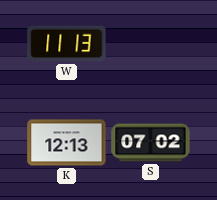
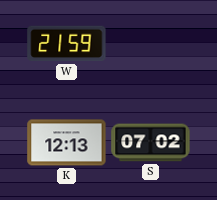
W: 11:13 -> 21:59
